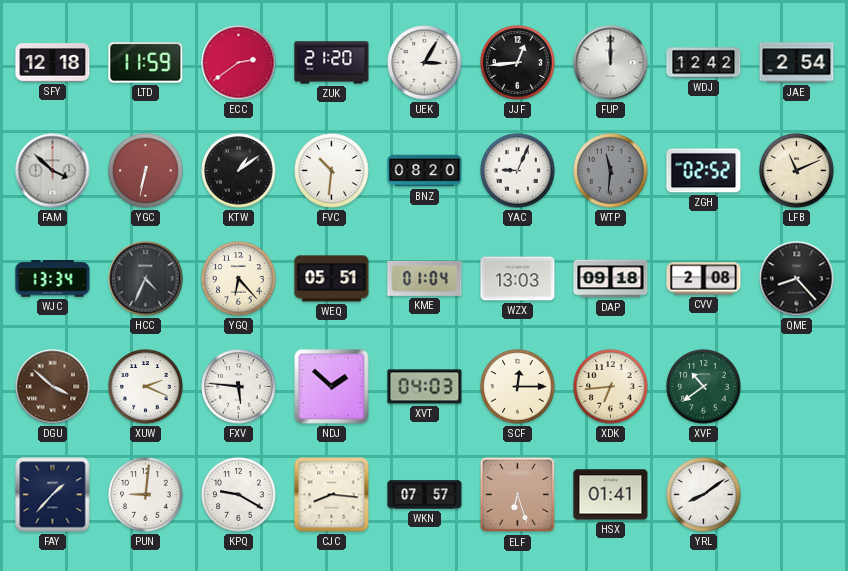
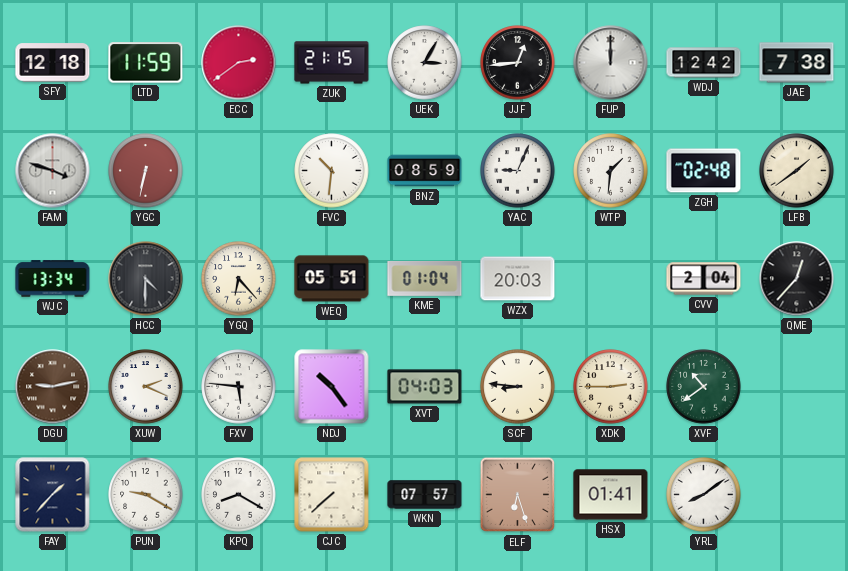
ZUK: 21:20 -> 21:15
JAE: 2:54 -> 7:38
FAM: 3:52 -> 3:48
KTW: 1:09 -> none
BNZ: 08:20 -> 08:59
WTP: 11:31 -> 1:31
WTP dial: grey -> white
ZGH: 02:52 -> 02:48
LFB: 11:11 -> 1:39
HCC: 4:34 -> 4:30
WZX: 13:03 -> 20:03
DAP: 09:18 -> none
CVV: 2:08 -> 2:04
QME: 8:23 -> 12:37
DGU: 3:52 -> 9:13
NDJ: 1:52 -> 10:24
SCF: 12:15 -> 8:46
XDK: 6:44 -> 2:45
PUN: 9:01 -> 9:20
KPQ: 9:20 -> 8:20
CJC: 8:16 -> 7:38
